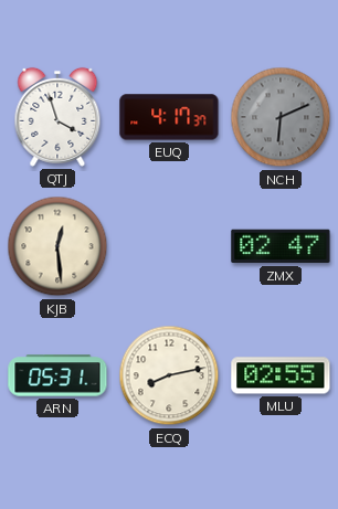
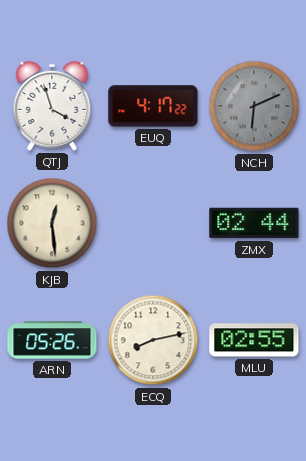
EUQ: 4:17:37 -> 4:17:22
ZMX: 02:47 -> 02:44
ARN: 05:31 -> 05:26
